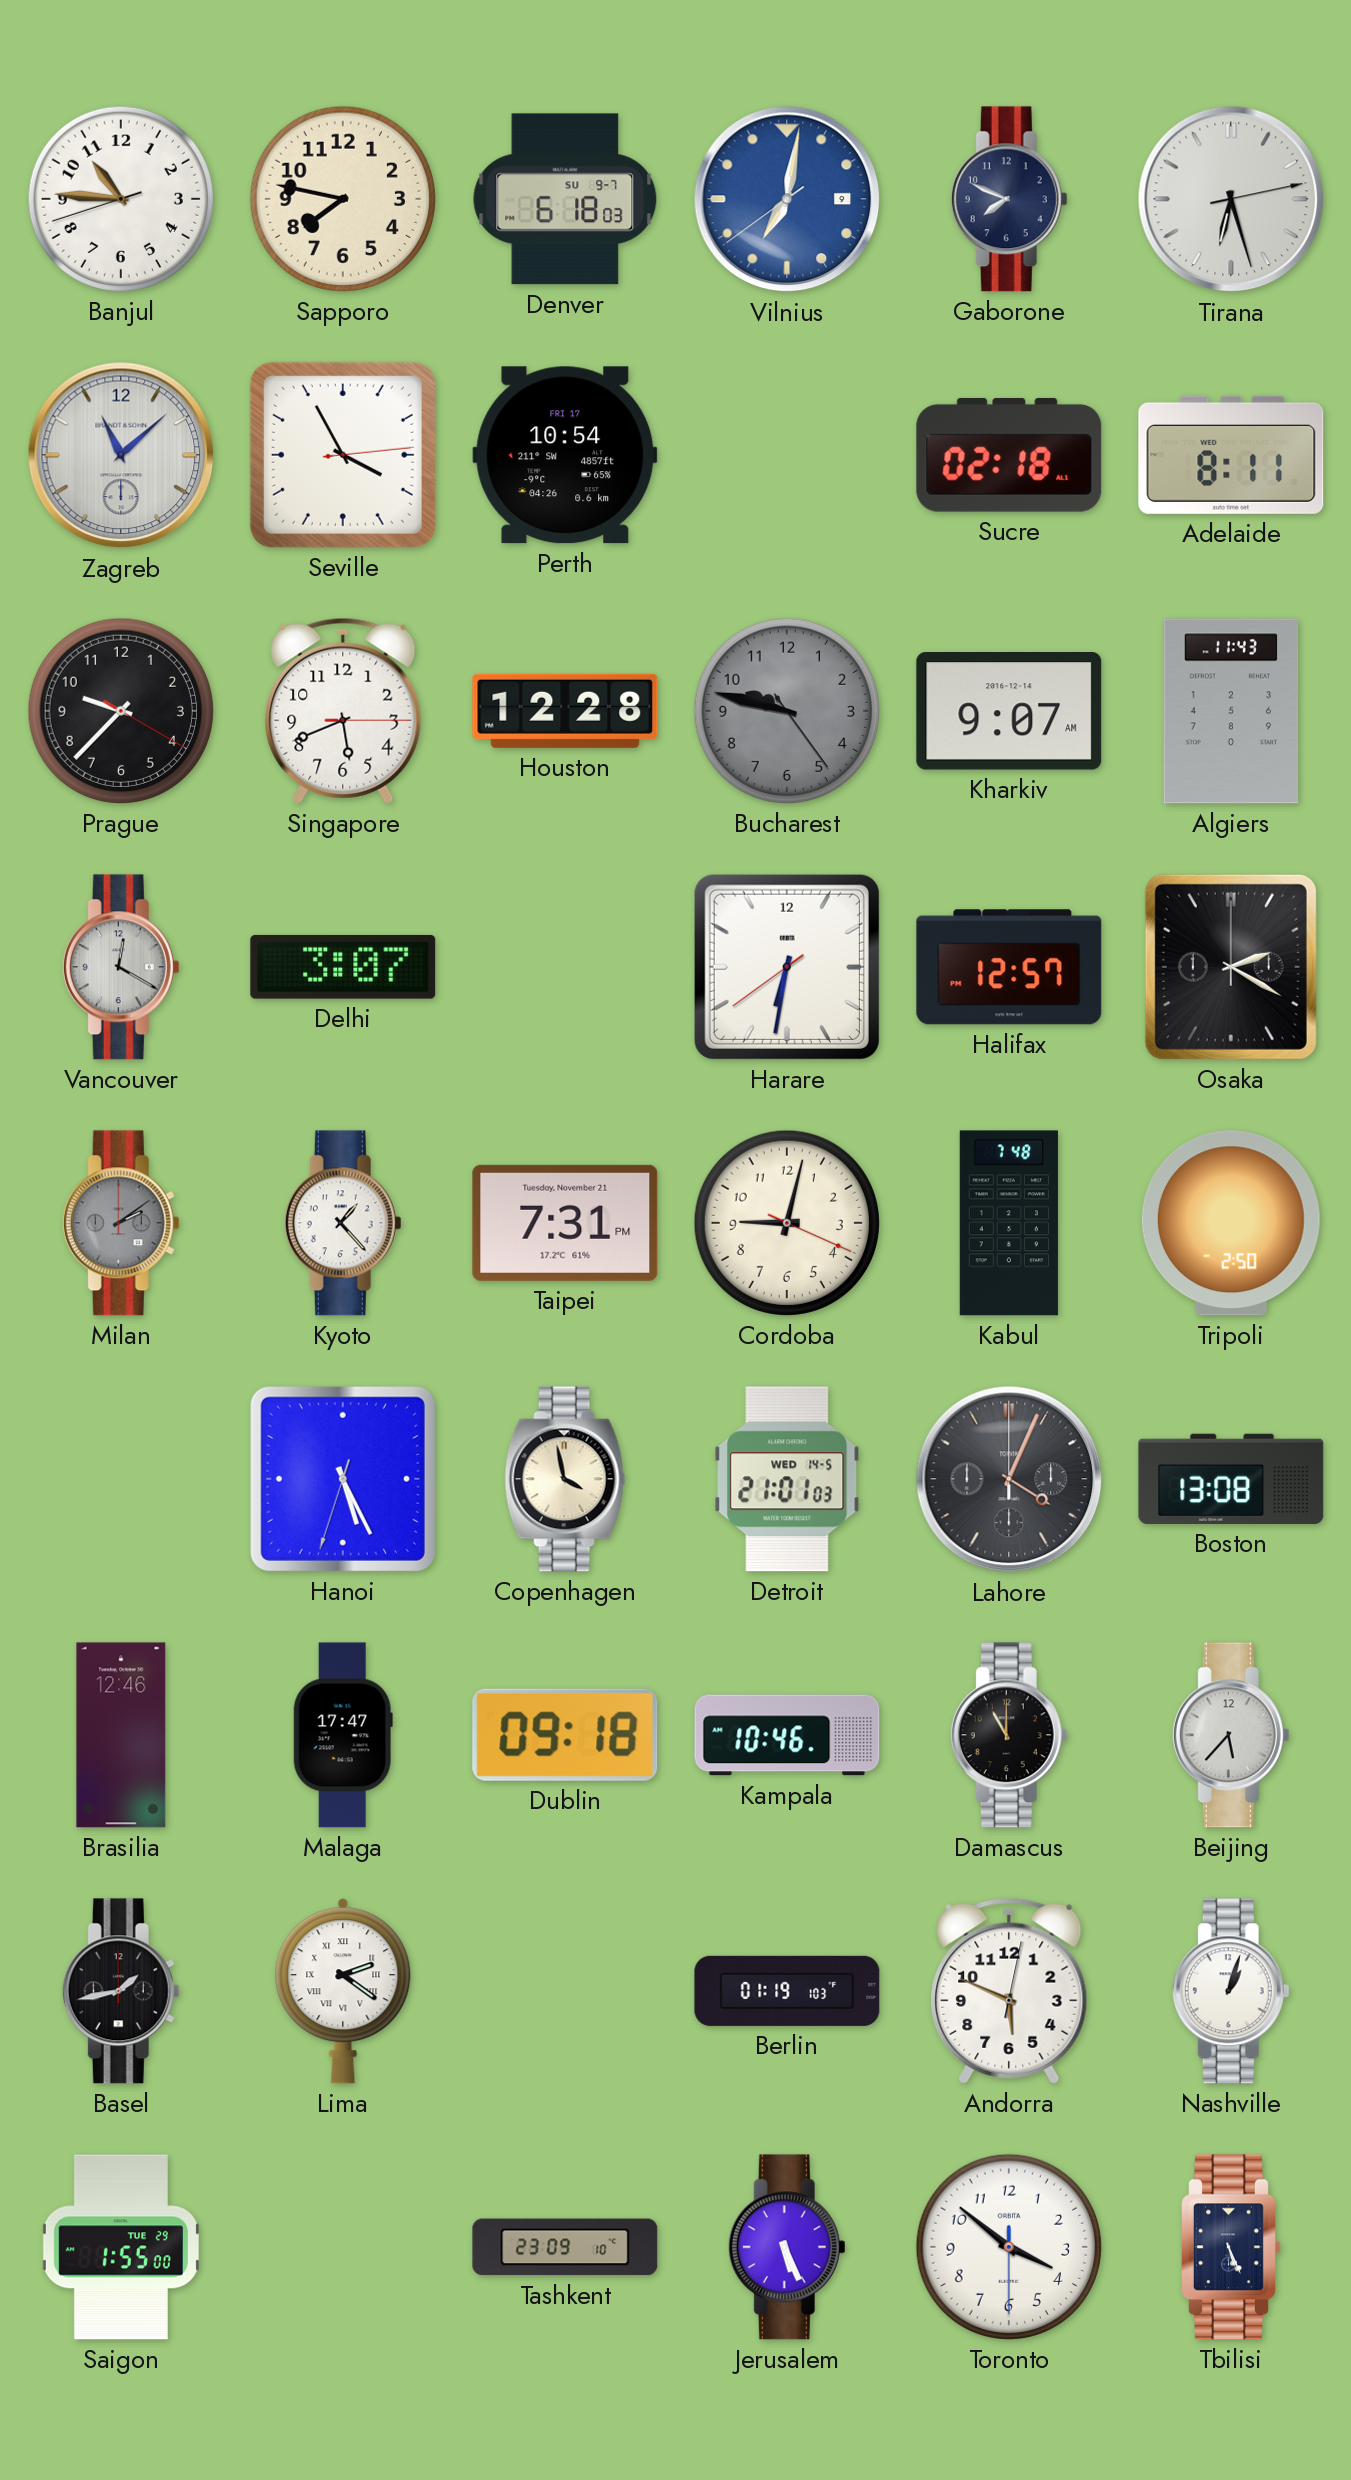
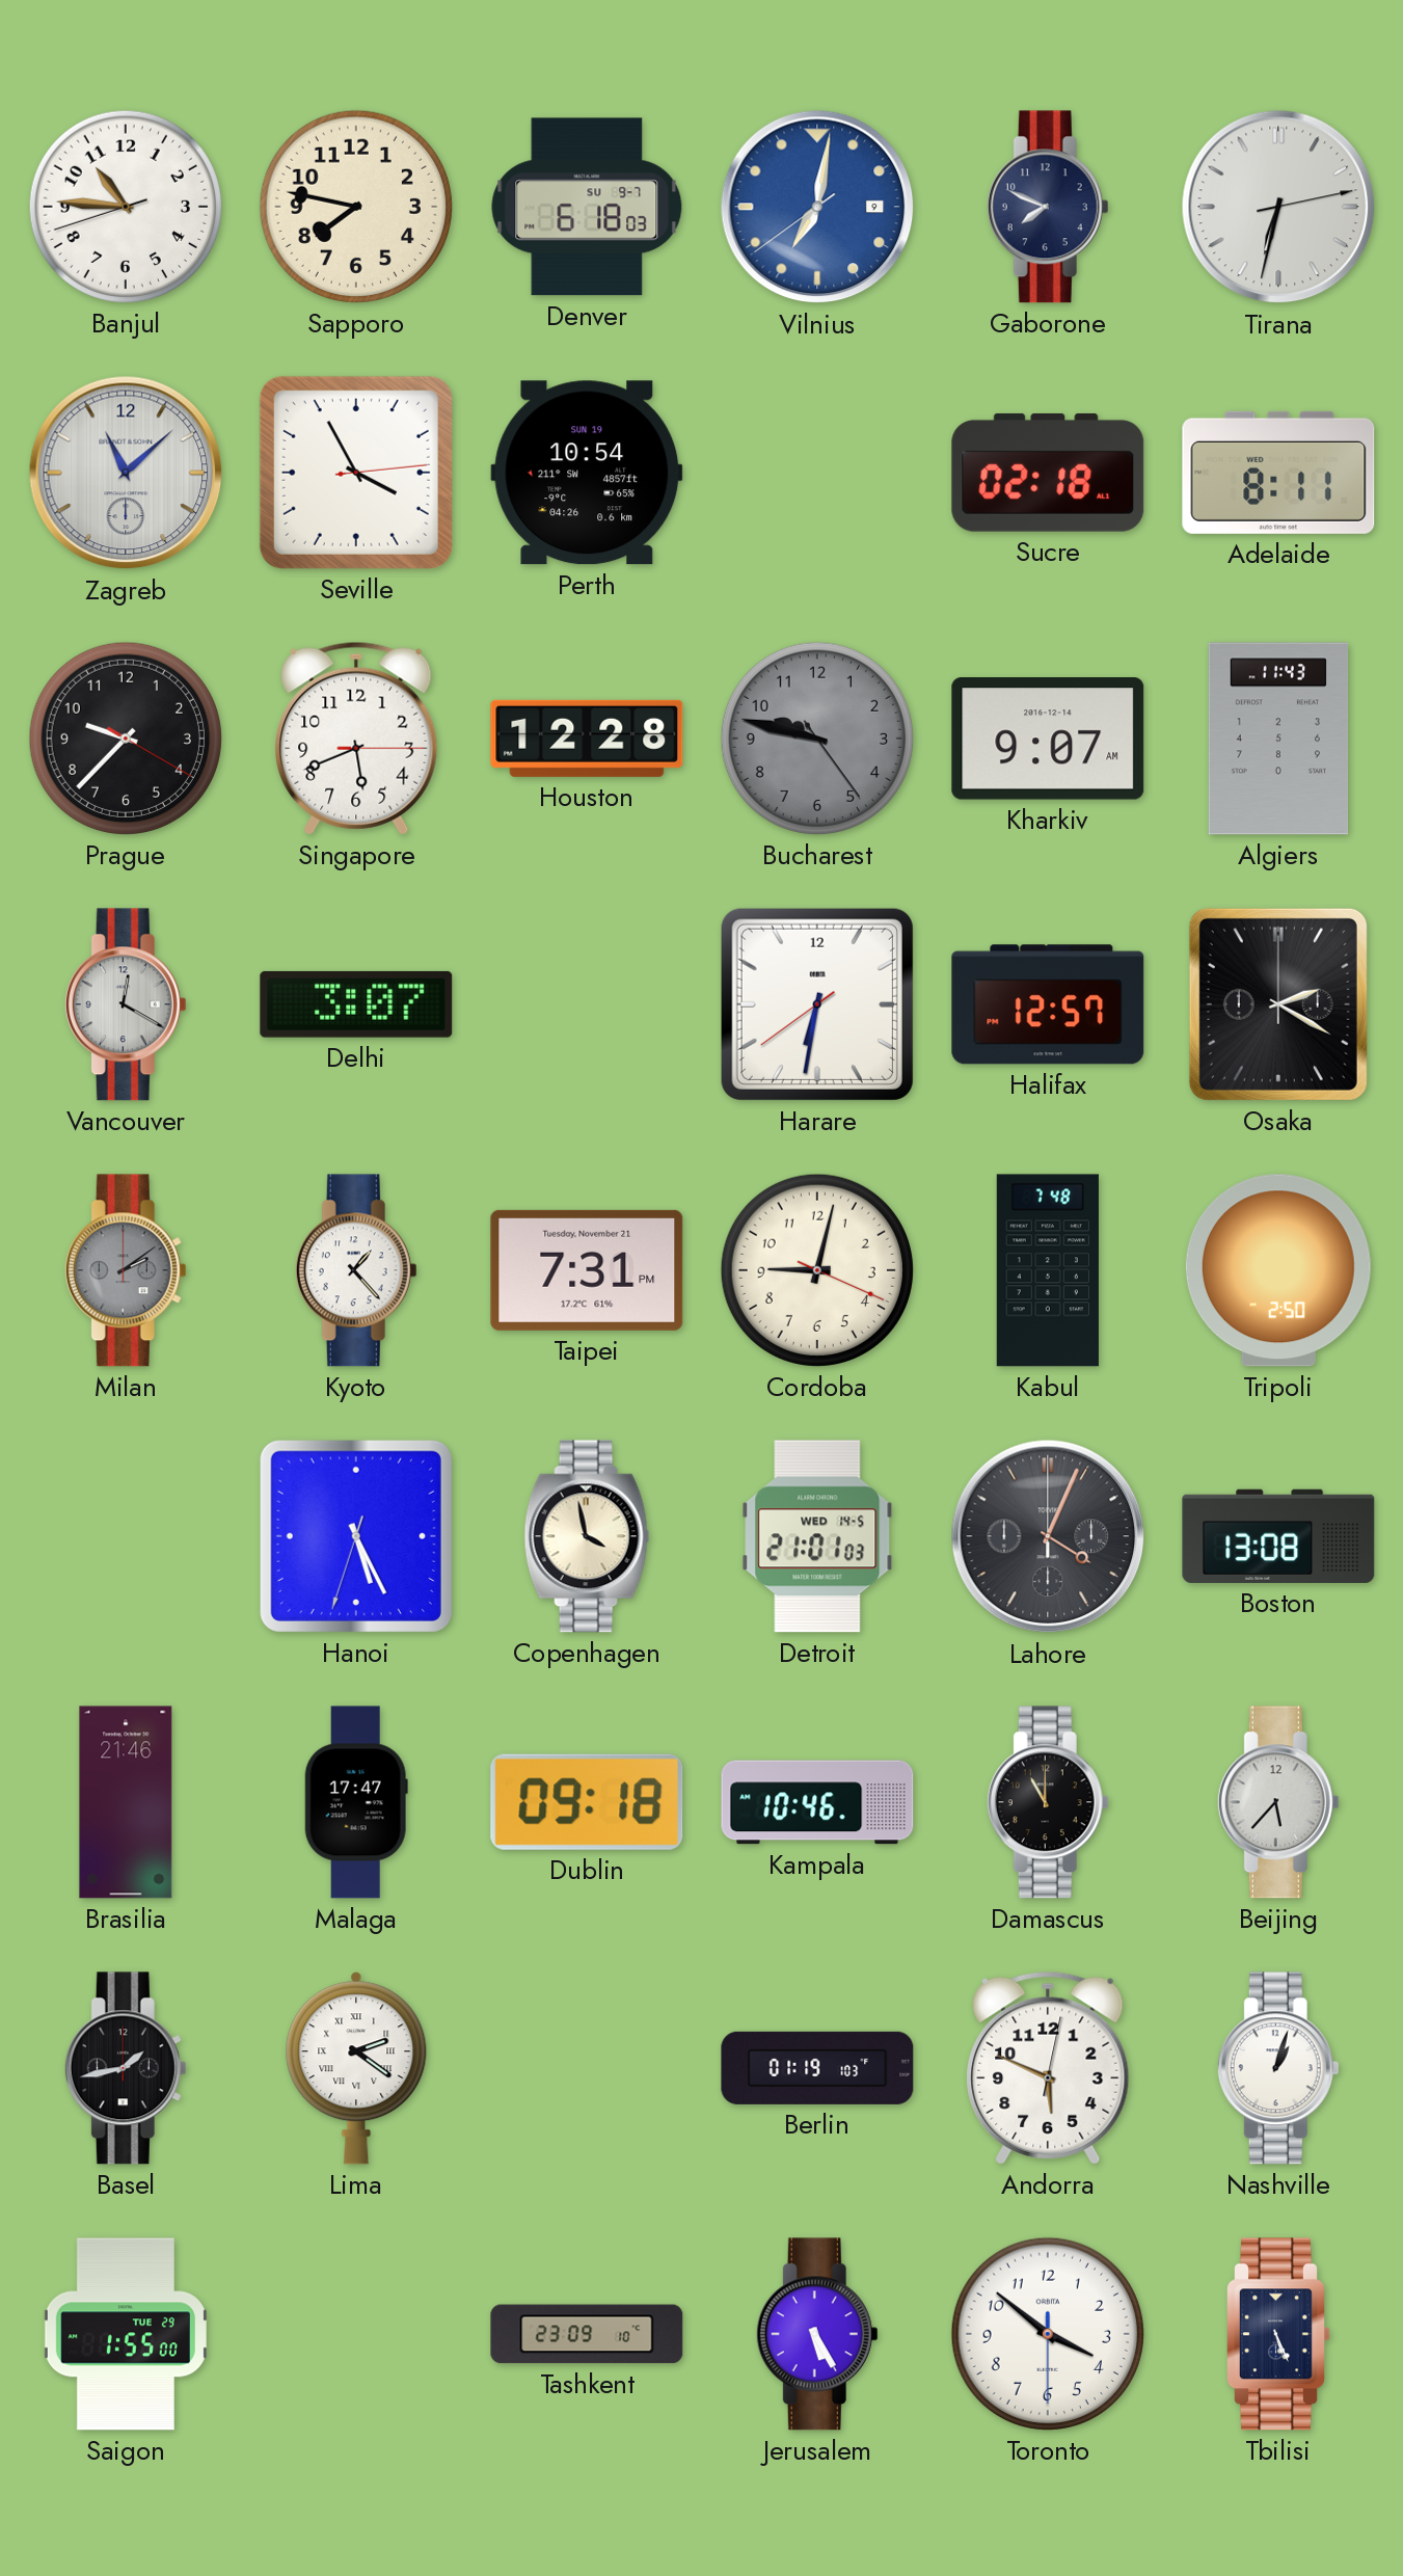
Tirana: 6:27 -> 6:32
Perth date: FRI 17 -> SUN 19
Brasilia: 12:46 -> 21:46
Jerusalem: 5:26 -> 5:25
